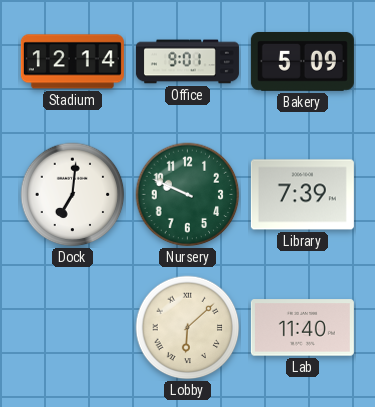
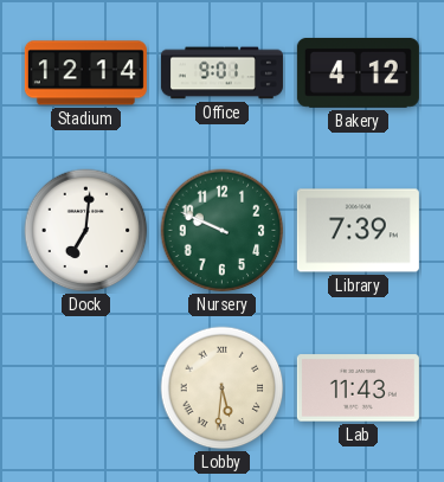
Bakery: 5:09 -> 4:12
Lobby: 6:08 -> 5:31
Lab: 11:40 -> 11:43
